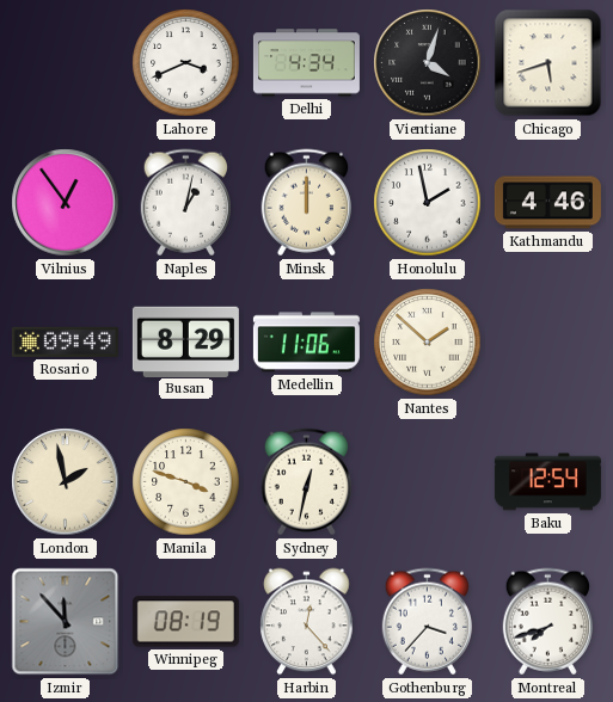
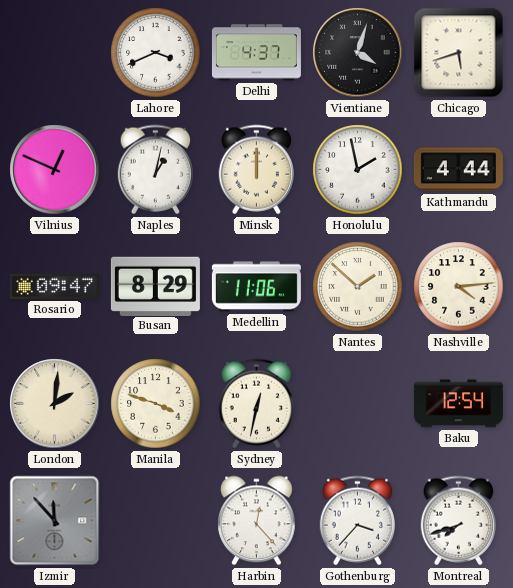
Delhi: 4:34 -> 4:37
Vilnius: 12:54 -> 12:49
Kathmandu: 4:46 -> 4:44
Rosario: 09:49 -> 09:47
Nashville: none -> 4:14
London: 1:58 -> 2:01
Winnipeg: 08:19 -> none
